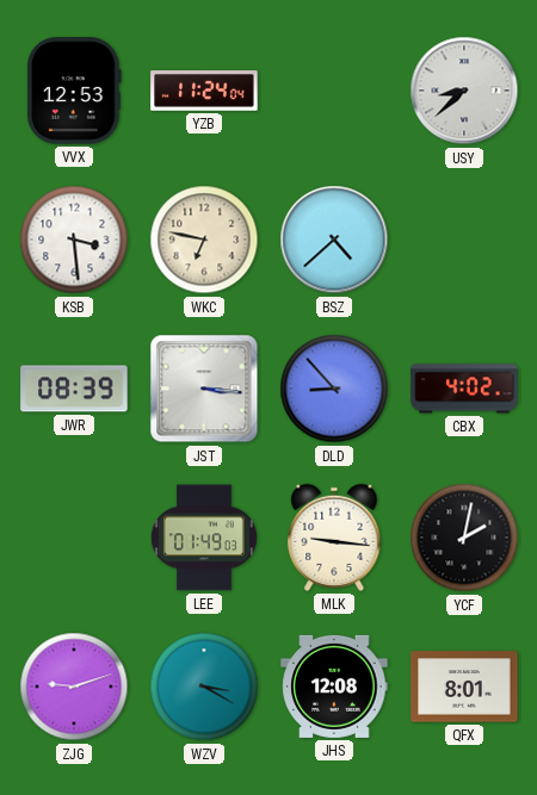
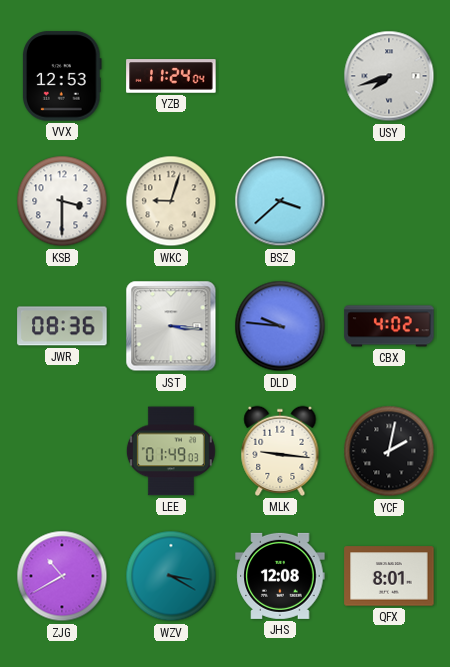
USY: 8:38 -> 7:42
KSB: 3:29 -> 3:30
WKC: 6:47 -> 9:03
BSZ: 4:38 -> 3:38
JWR: 08:39 -> 08:36
DLD: 8:53 -> 9:46
ZJG: 9:12 -> 10:40
